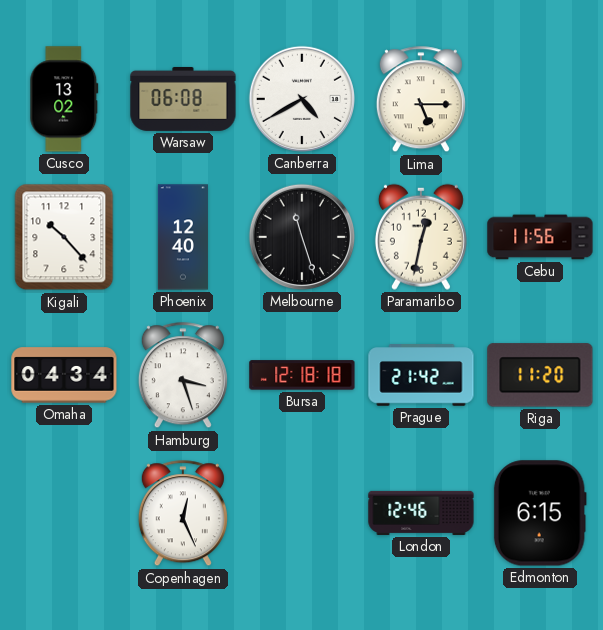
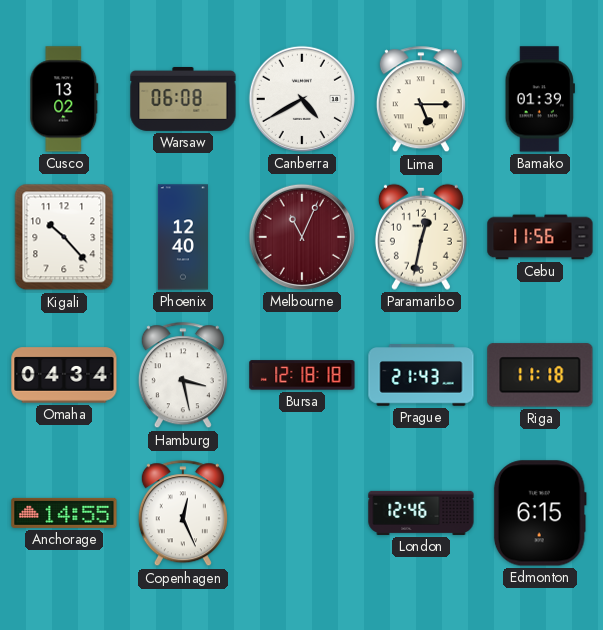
Bamako: none -> 01:39
Melbourne: 11:27 -> 11:04
Melbourne dial: black -> burgundy
Hamburg: 3:27 -> 3:28
Prague: 21:42 -> 21:43
Riga: 11:20 -> 11:18
Anchorage: none -> 14:55
